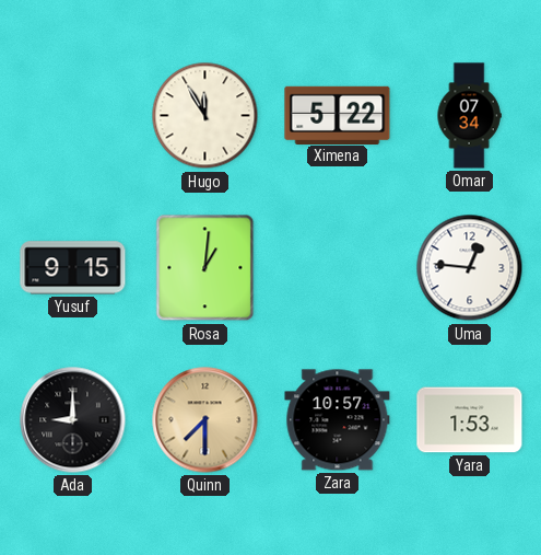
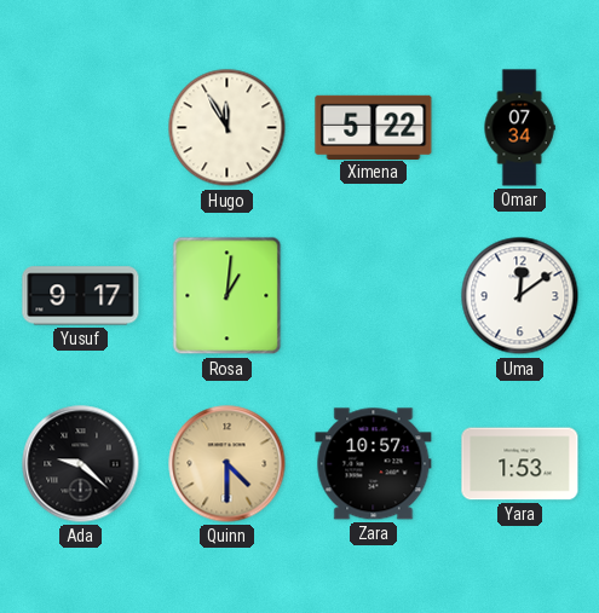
Yusuf: 9:15 -> 9:17
Uma: 12:46 -> 12:09
Ada: 9:00 -> 9:22
Quinn: 7:30 -> 4:30
